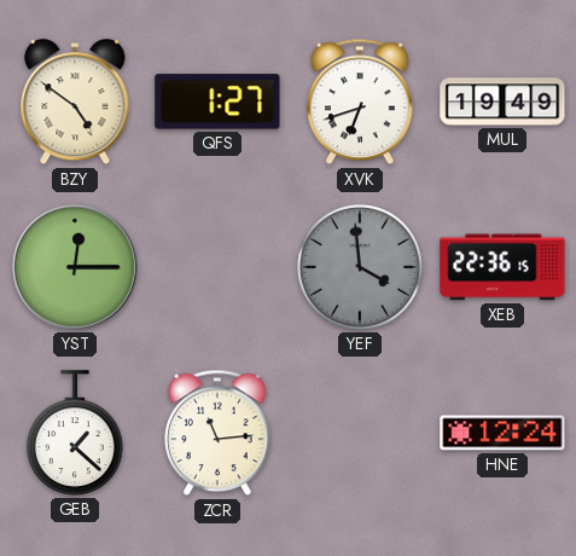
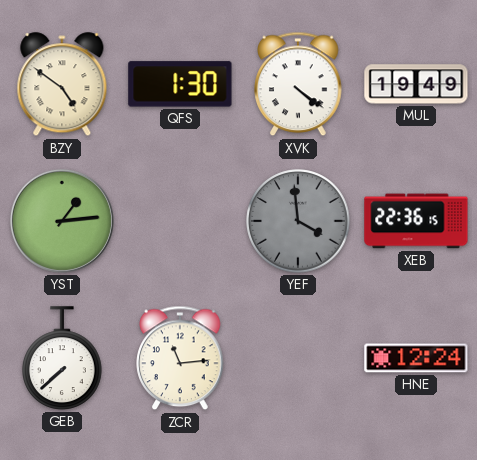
QFS: 1:27 -> 1:30
XVK: 6:42 -> 4:21
YST: 12:15 -> 1:14
GEB: 1:22 -> 7:38
